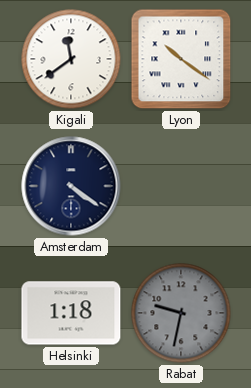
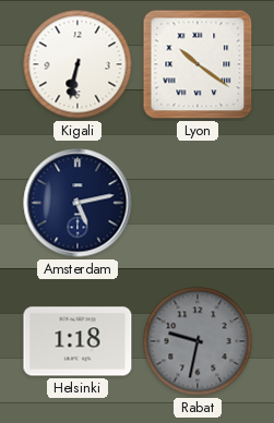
Kigali: 11:39 -> 6:32
Amsterdam: 4:21 -> 5:13
